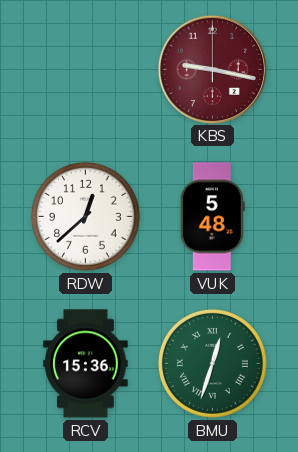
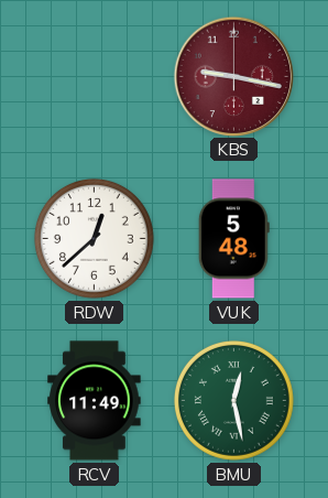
RCV: 15:36 -> 11:49
BMU: 12:33 -> 12:28
